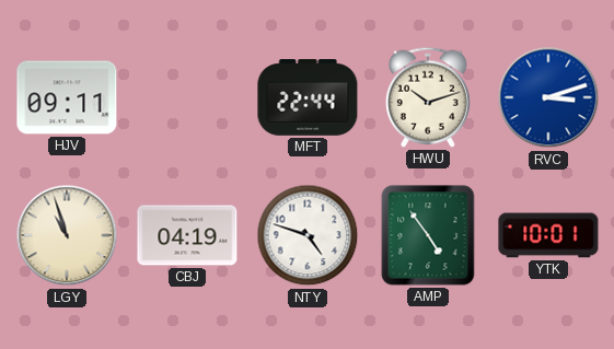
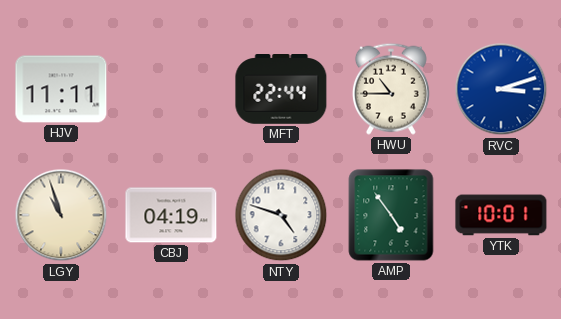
HJV: 09:11 -> 11:11
HWU: 10:12 -> 10:45
